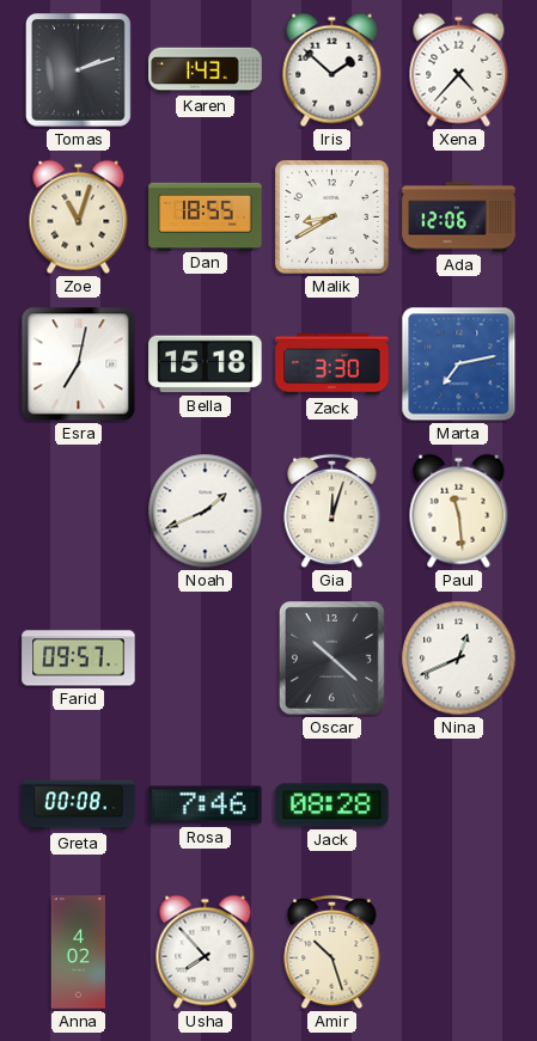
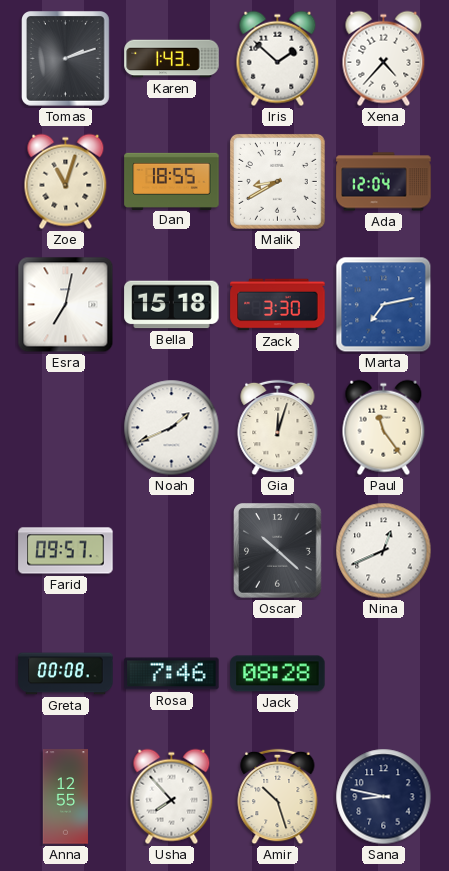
Ada: 12:06 -> 12:04
Paul: 11:29 -> 11:24
Anna: 4:02 -> 12:55
Sana: none -> 8:47
